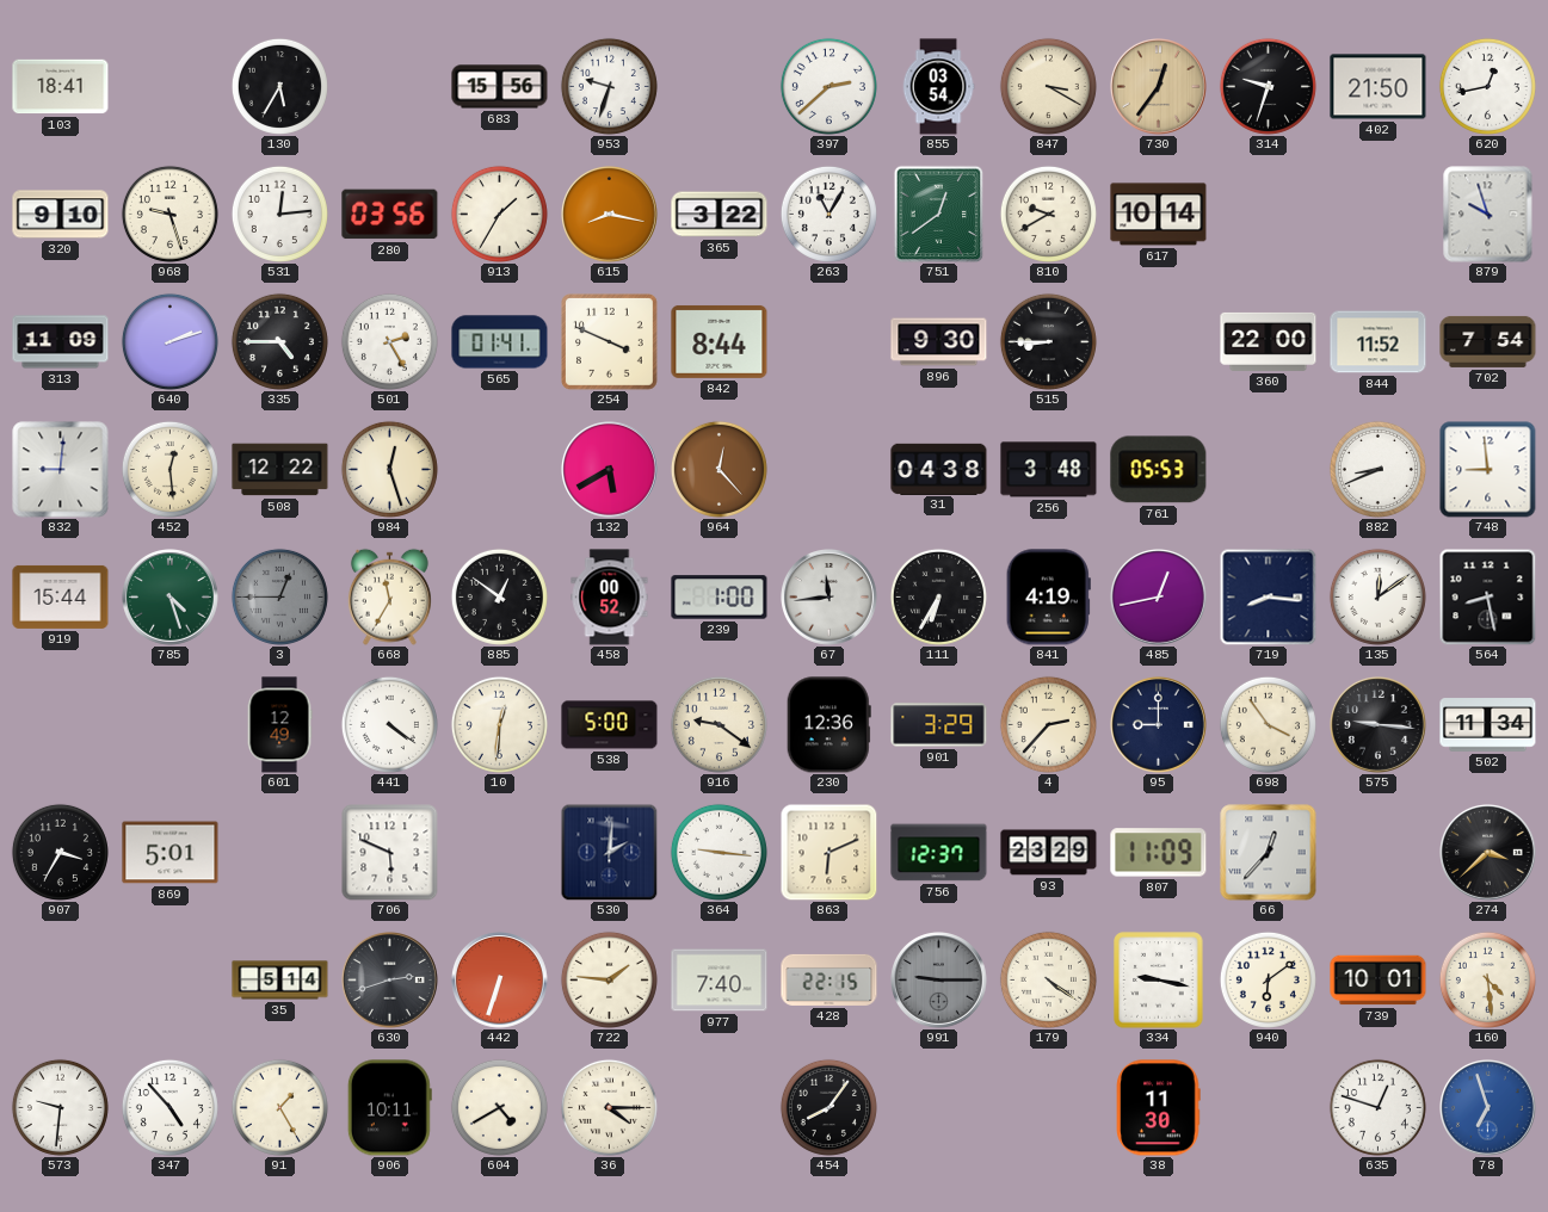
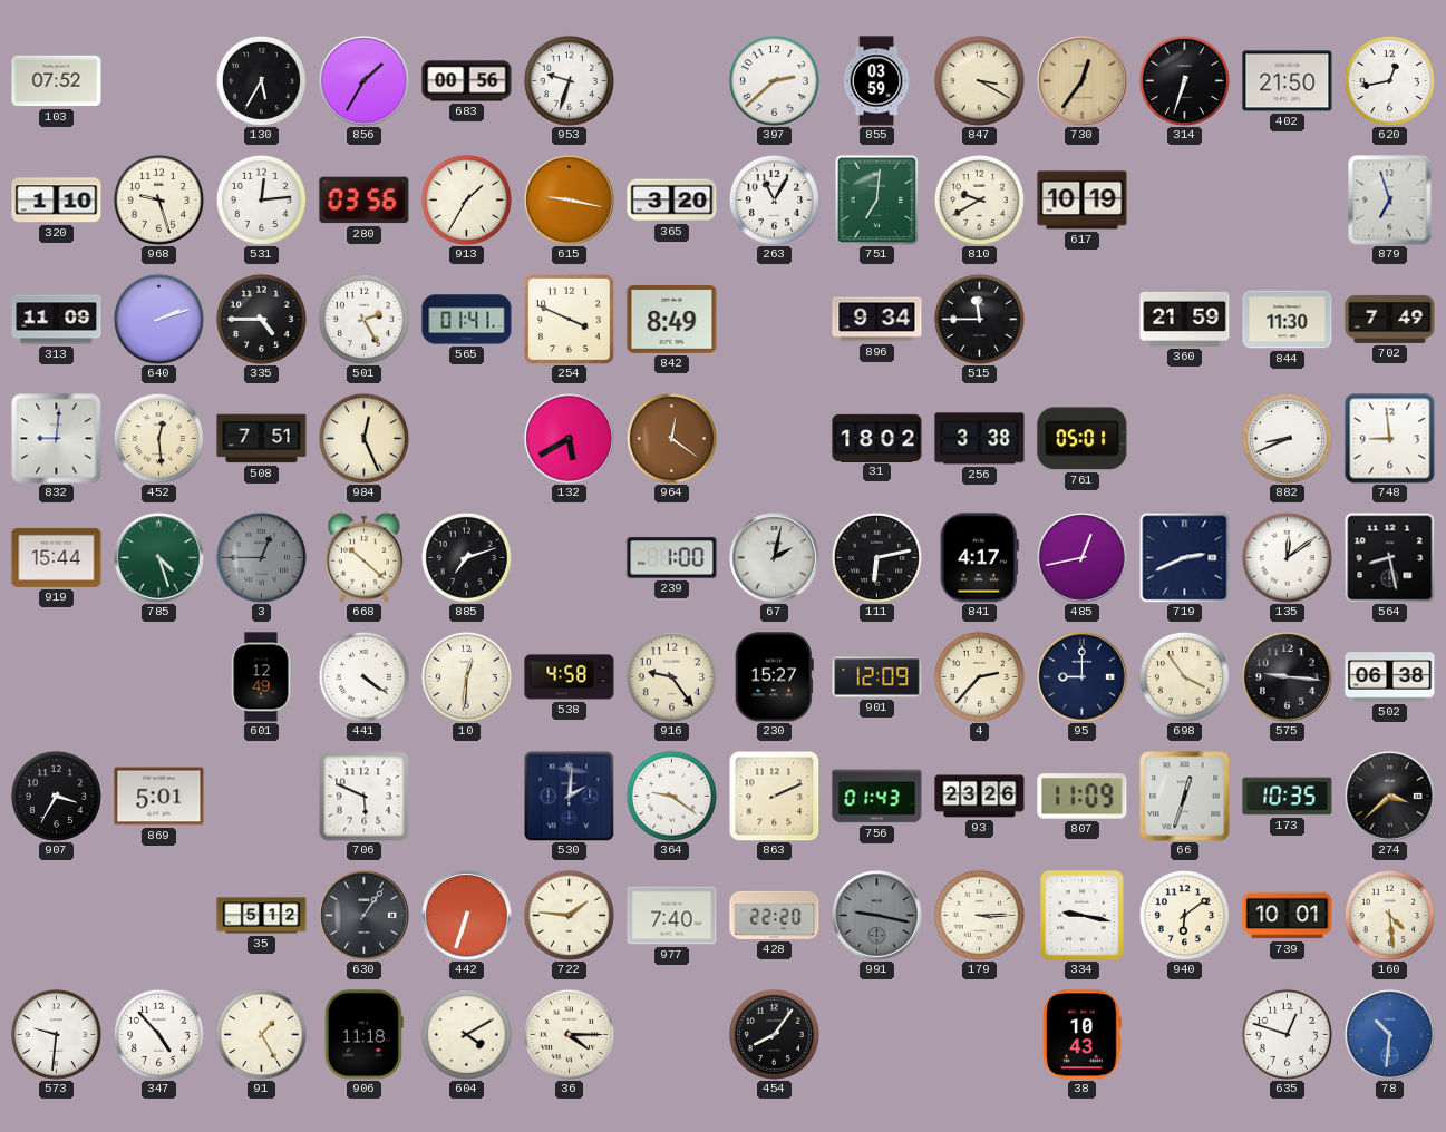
103: 18:41 -> 07:52
856: none -> 1:35
683: 15:56 -> 00:56
855: 03:54 -> 03:59
314: 9:33 -> 6:33
320: 9:10 -> 1:10
615: 8:17 -> 9:17
365: 3:22 -> 3:20
751: 12:39 -> 7:01
617: 10:14 -> 10:19
879: 9:57 -> 6:57
842: 8:44 -> 8:49
896: 9:30 -> 9:34
515: 8:45 -> 11:45
360: 22:00 -> 21:59
844: 11:52 -> 11:30
702: 7:54 -> 7:49
508: 12:22 -> 7:51
984: 12:27 -> 12:26
964: 12:23 -> 12:21
31: 04:38 -> 18:02
256: 3:48 -> 3:38
761: 05:53 -> 05:01
668: 11:35 -> 10:22
885: 12:51 -> 7:12
458: 00:52 -> none
67: 11:44 -> 2:02
111: 6:35 -> 6:13
841: 4:19 -> 4:17
719: 8:16 -> 2:41
538: 5:00 -> 4:58
916: 9:21 -> 9:24
230: 12:36 -> 15:27
901: 3:29 -> 12:09
502: 11:34 -> 06:38
364: 9:16 -> 9:21
863: 6:11 -> 2:11
756: 12:37 -> 01:43
93: 23:29 -> 23:26
66: 12:37 -> 12:33
173: none -> 10:35
35: 5:14 -> 5:12
630: 2:42 -> 1:06
428: 22:15 -> 22:20
991: 9:15 -> 9:17
179: 4:21 -> 3:15
906: 10:11 -> 11:18
604: 4:40 -> 4:10
38: 11:30 -> 10:43
78: 6:57 -> 10:31
